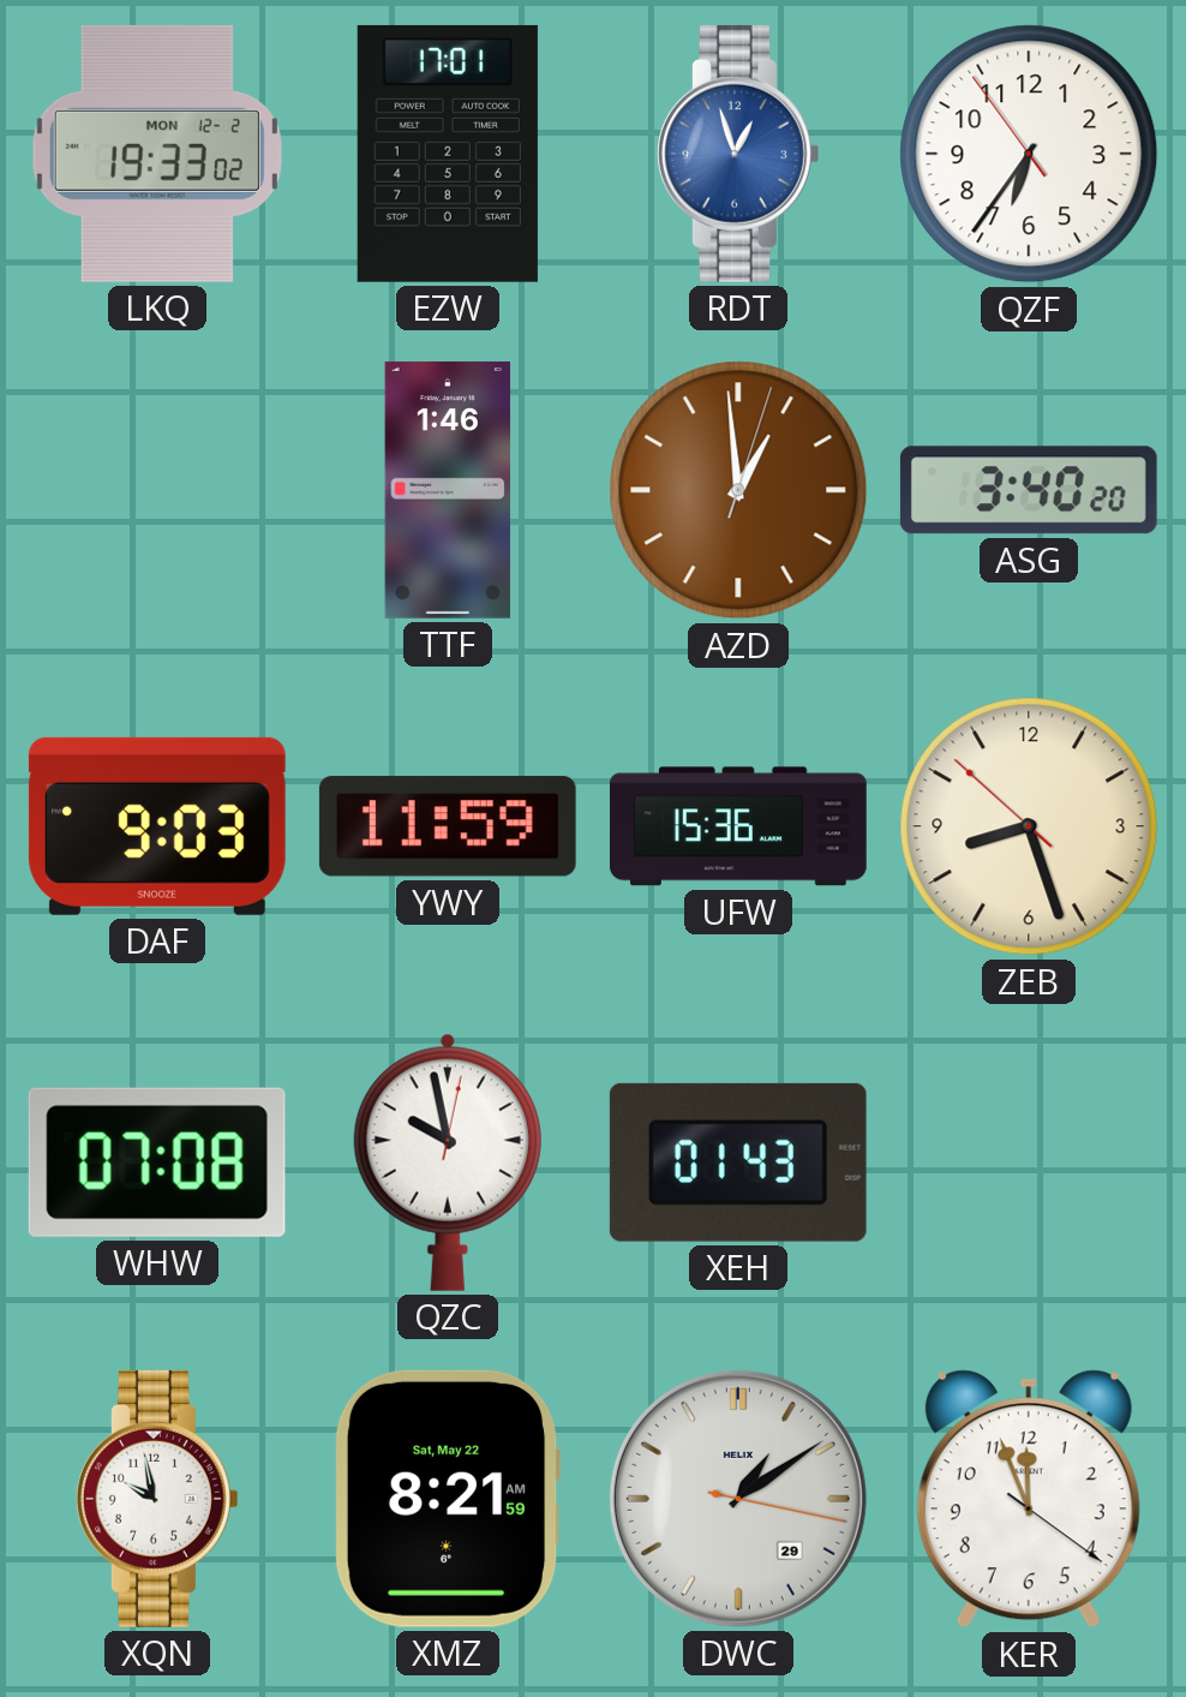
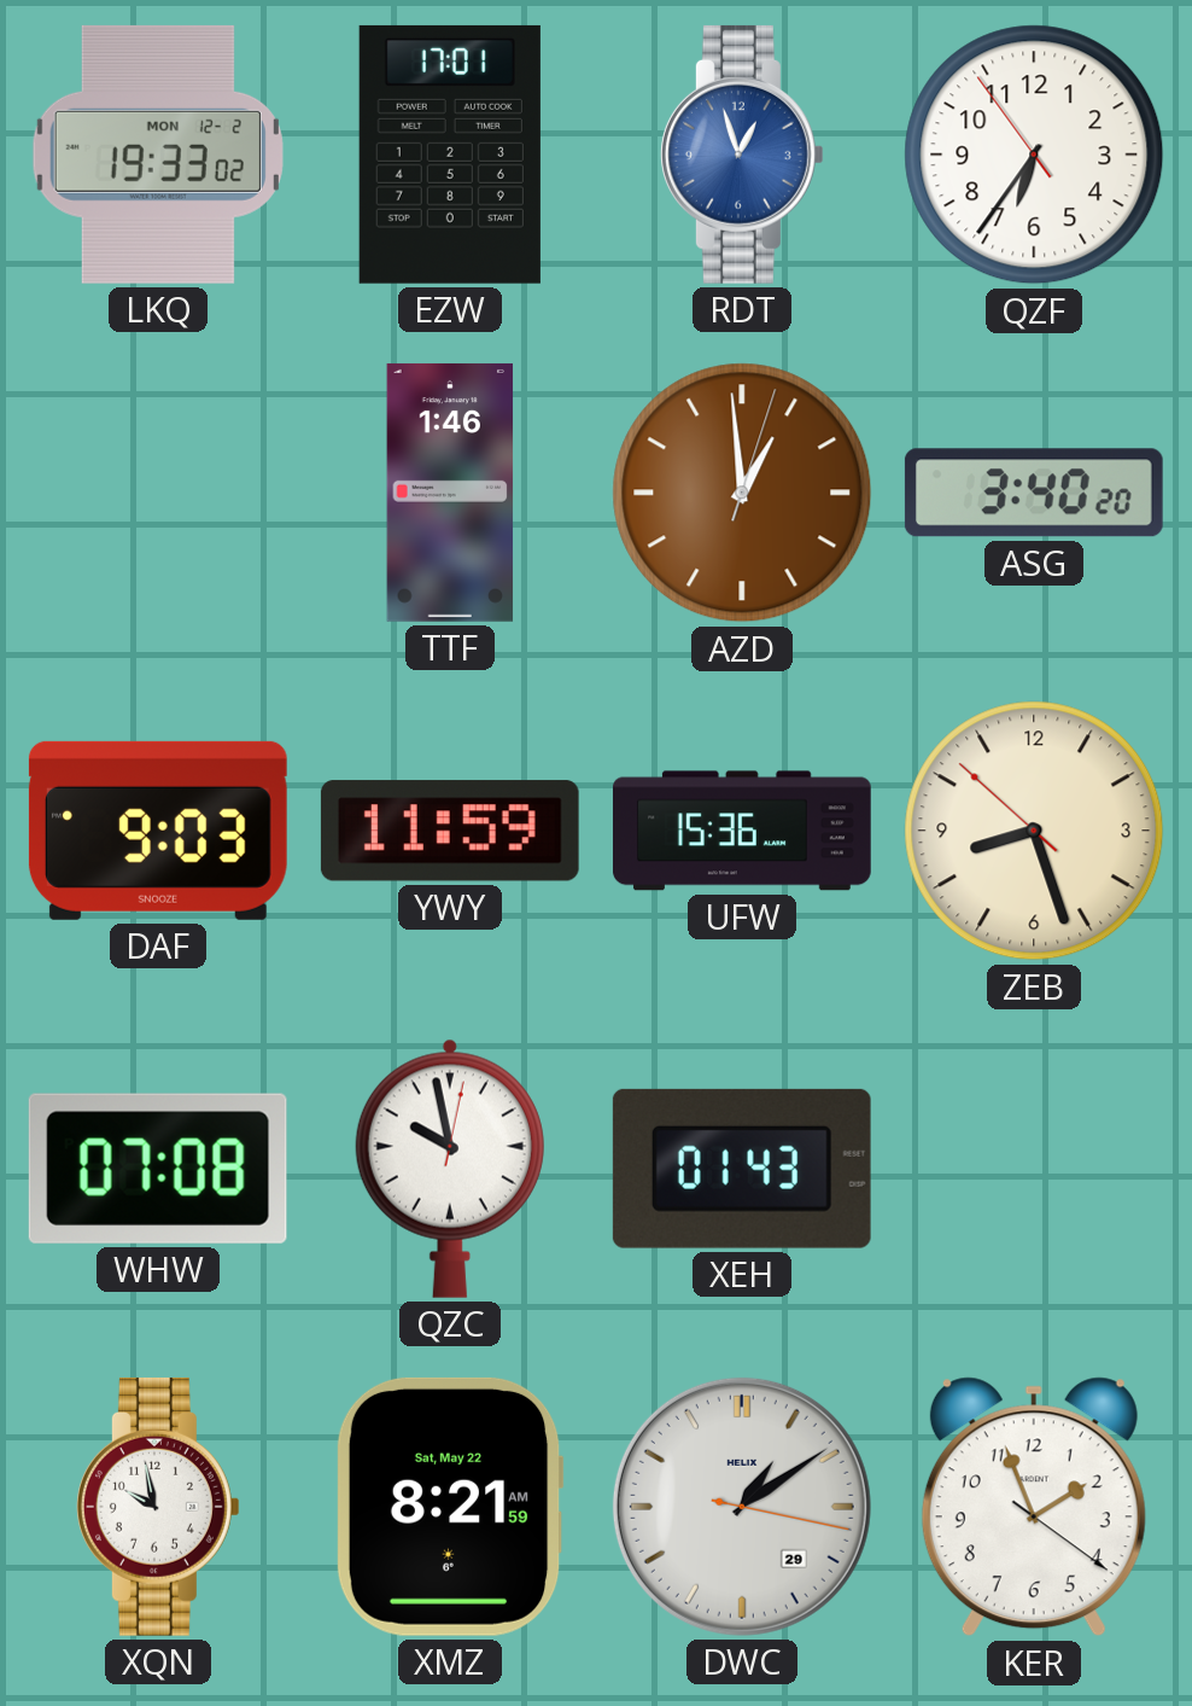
KER: 11:56 -> 1:56
